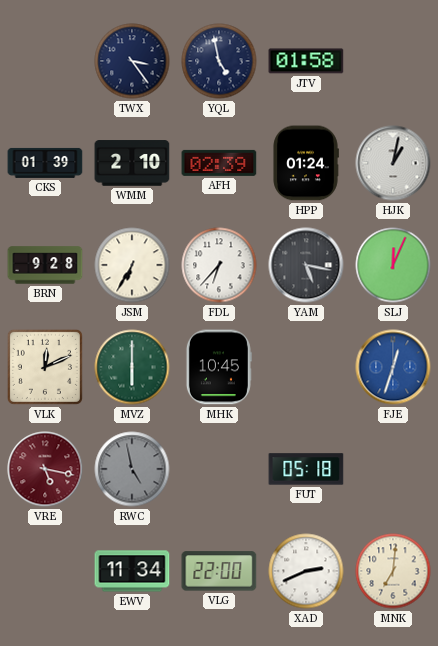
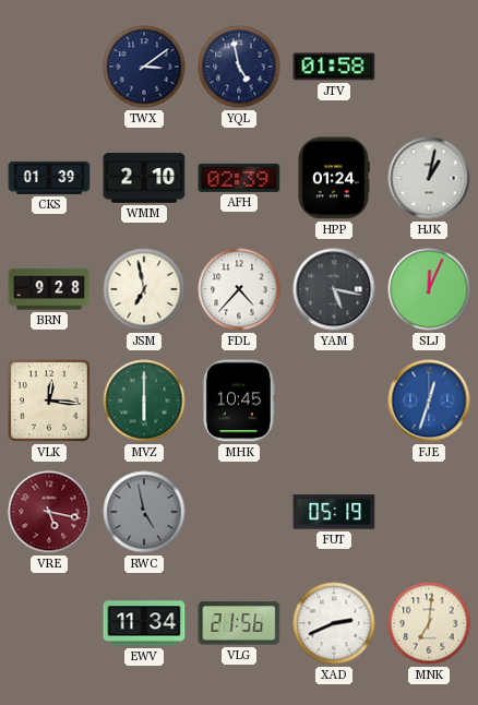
TWX: 3:24 -> 3:09
JSM: 6:35 -> 6:58
FDL: 6:37 -> 4:37
VLK: 12:11 -> 12:16
FUT: 05:18 -> 05:19
VLG: 22:00 -> 21:56
